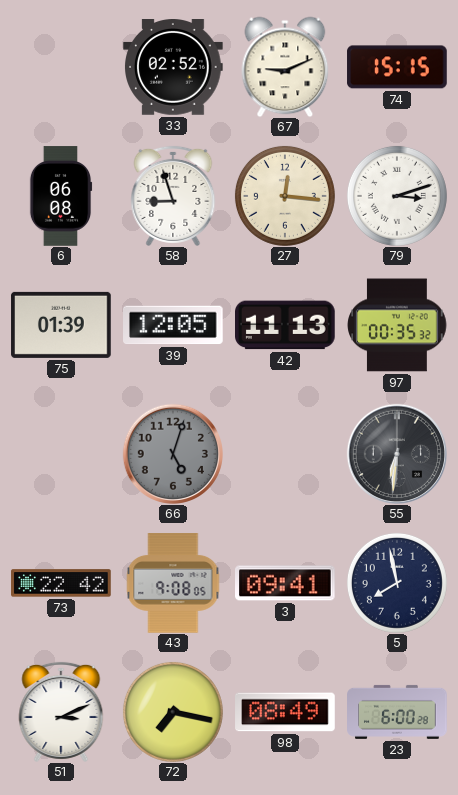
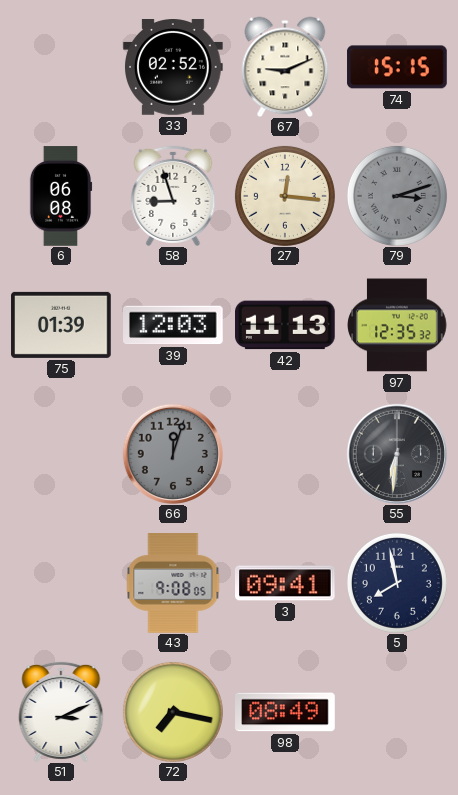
79 dial: white -> grey
39: 12:05 -> 12:03
97: 00:35 -> 12:35
66: 5:03 -> 12:03
73: 22:42 -> none
23: 6:00 -> none
